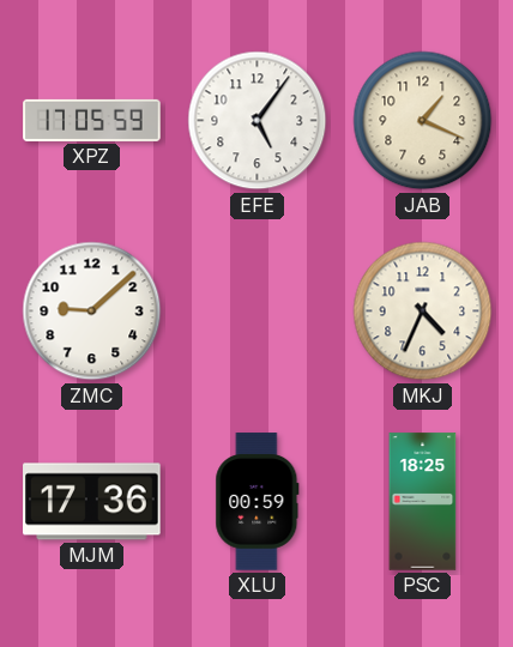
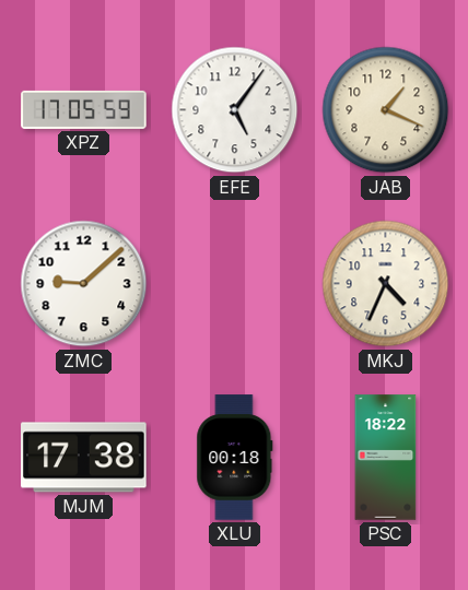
MJM: 17:36 -> 17:38
XLU: 00:59 -> 00:18
PSC: 18:25 -> 18:22
